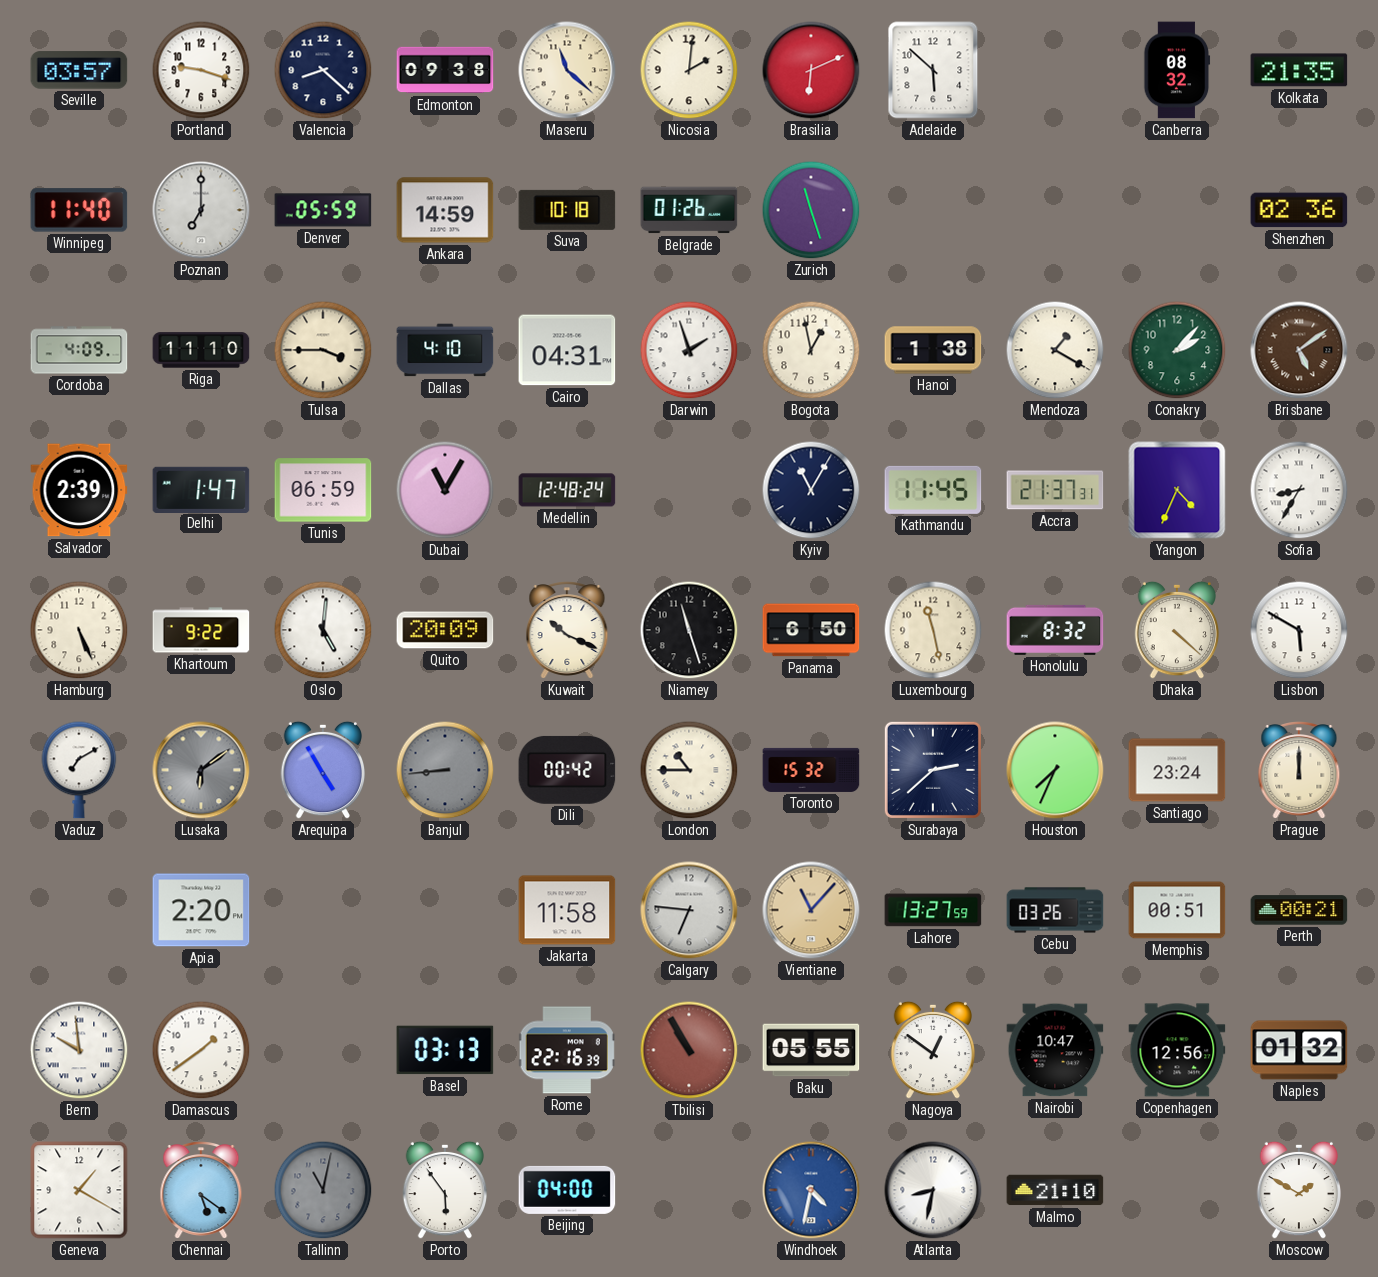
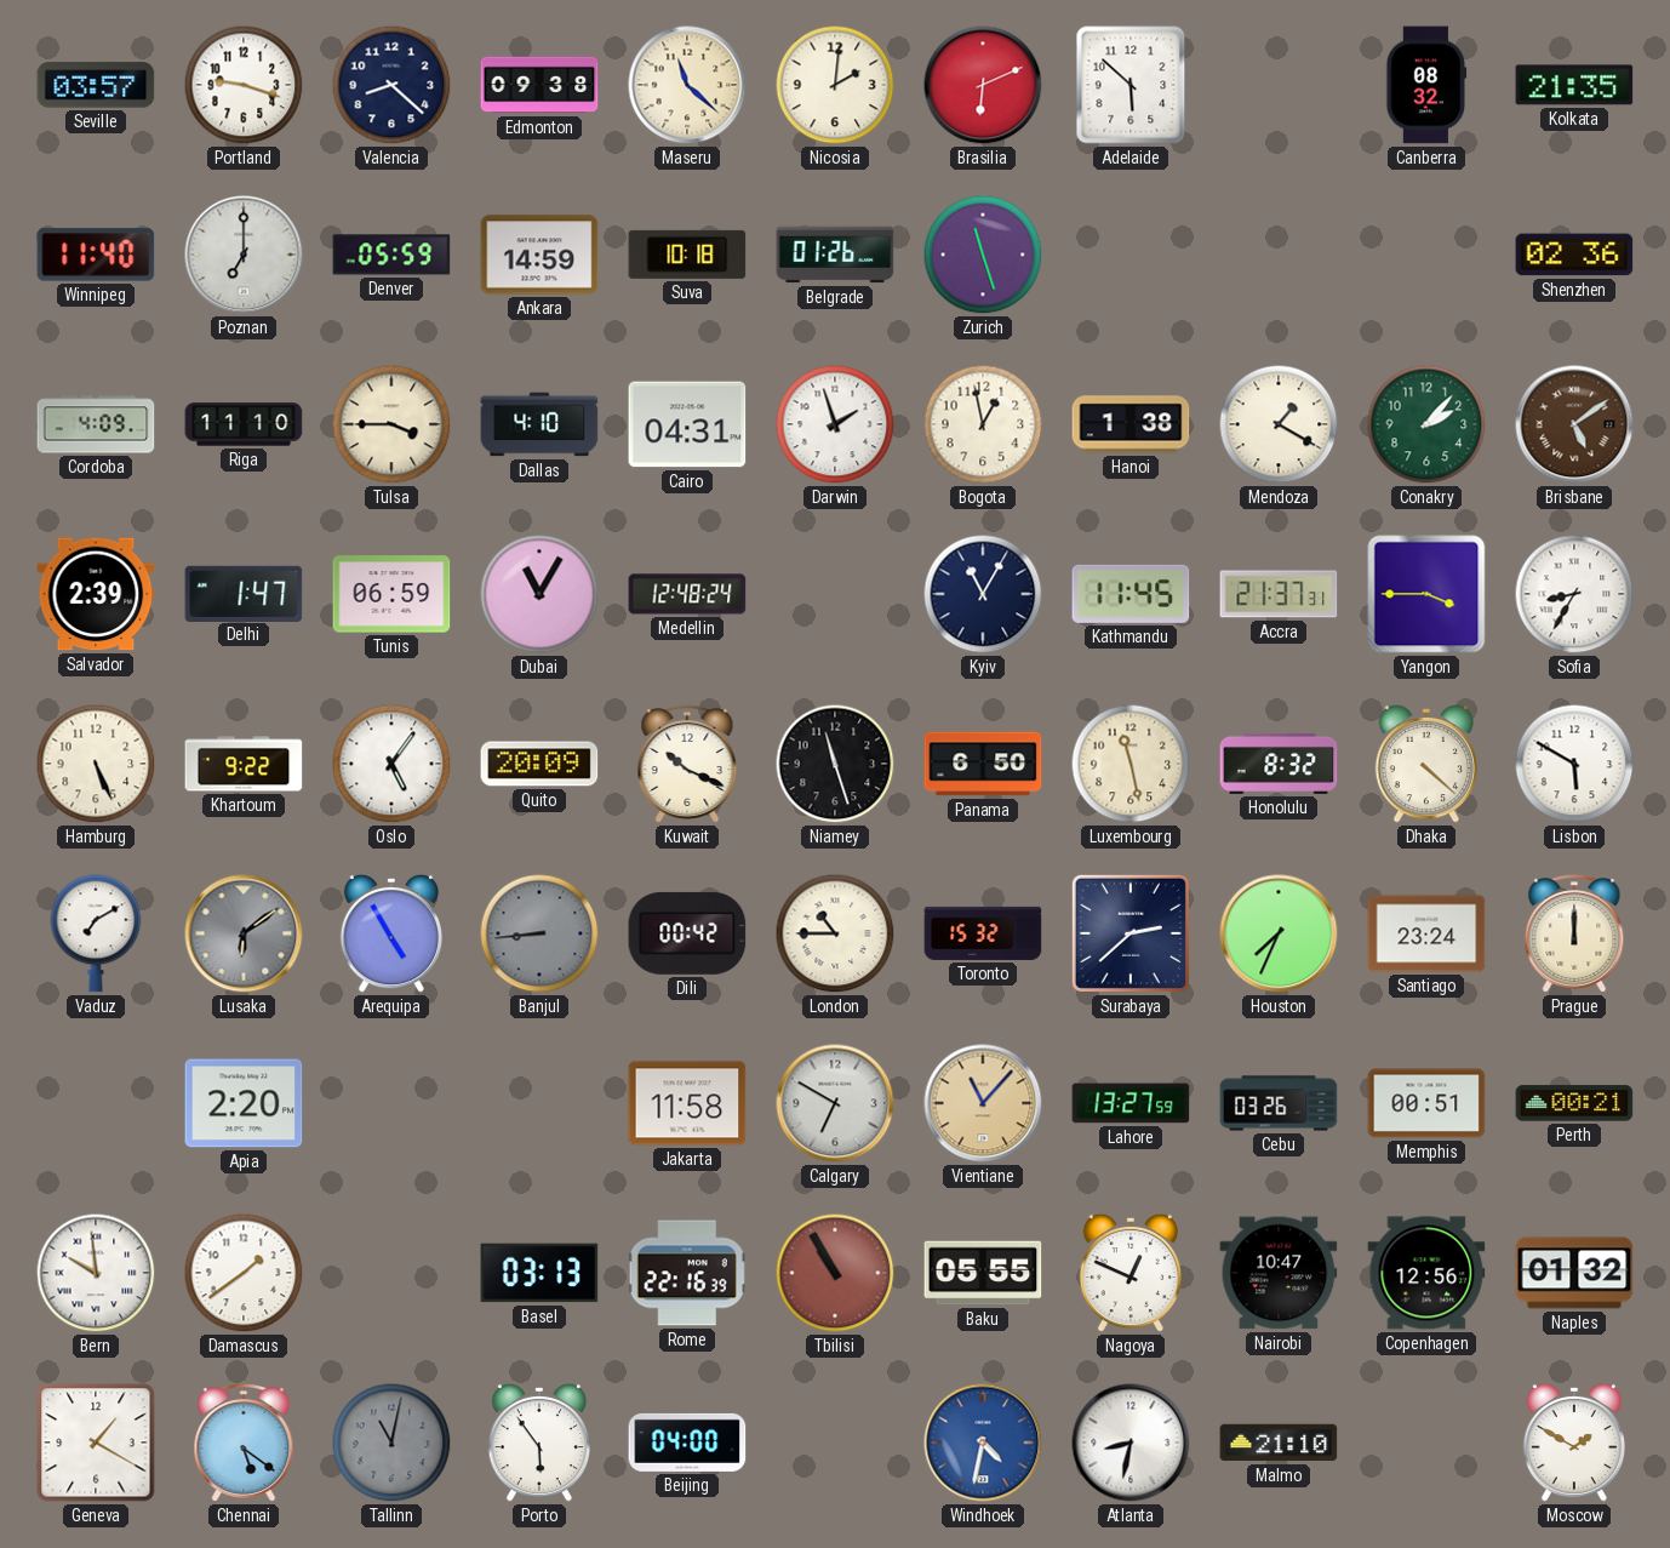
Yangon: 4:34 -> 3:45
Oslo: 5:01 -> 5:06
Calgary: 6:46 -> 6:50
Nagoya: 12:51 -> 12:49
